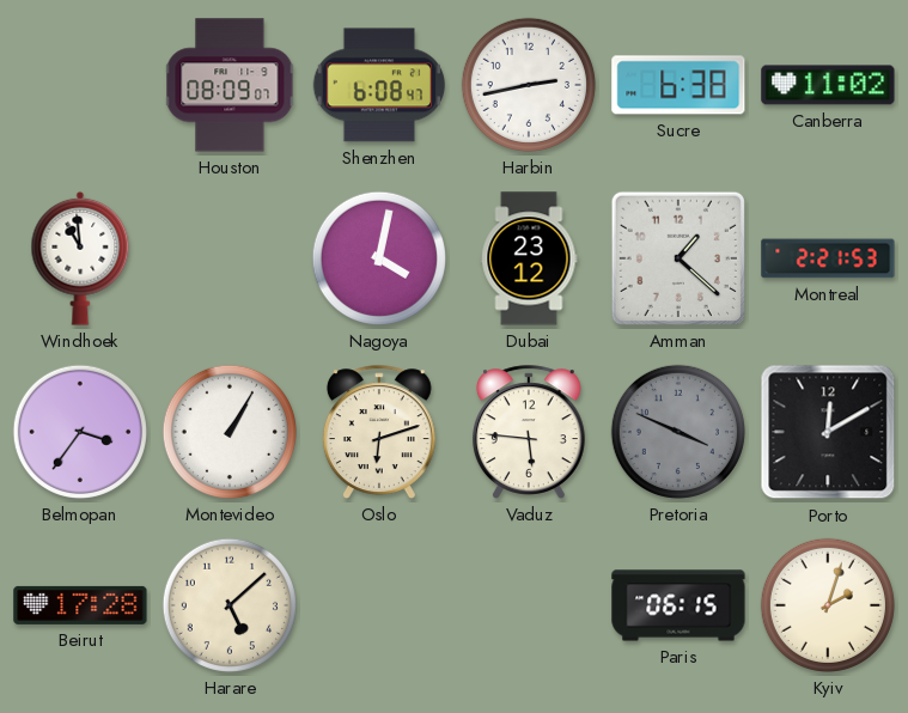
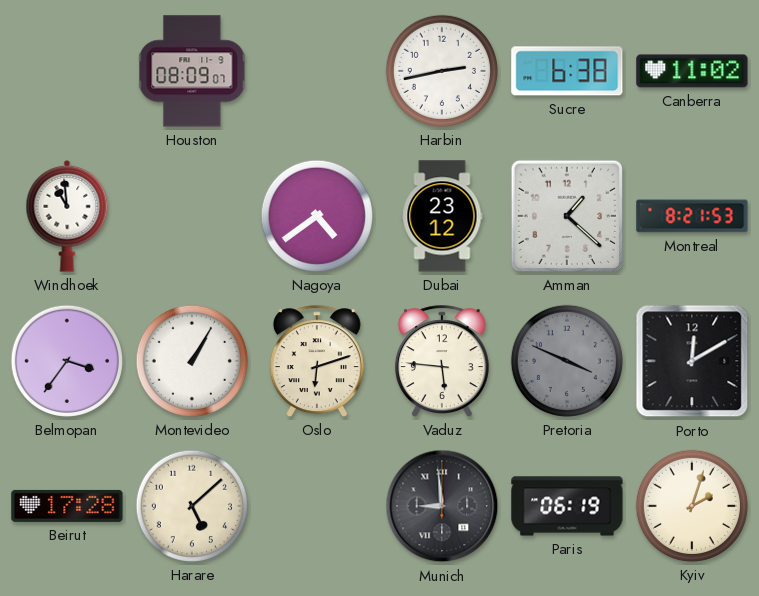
Shenzhen: 6:08 -> none
Nagoya: 4:02 -> 4:39
Montreal: 2:21 -> 8:21
Munich: none -> 8:59
Paris: 06:15 -> 06:19
